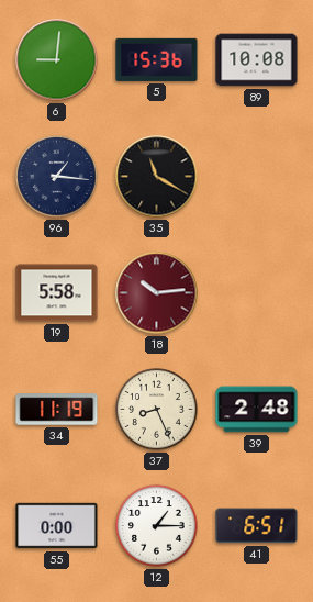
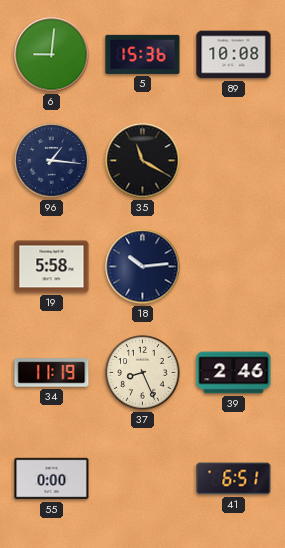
18 dial: burgundy -> navy
39: 2:48 -> 2:46
12: 1:15 -> none
